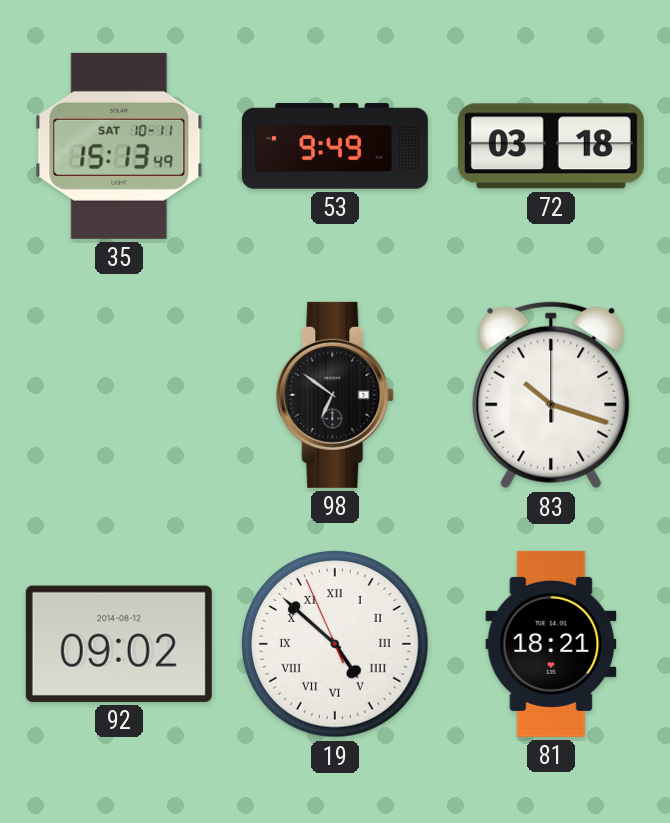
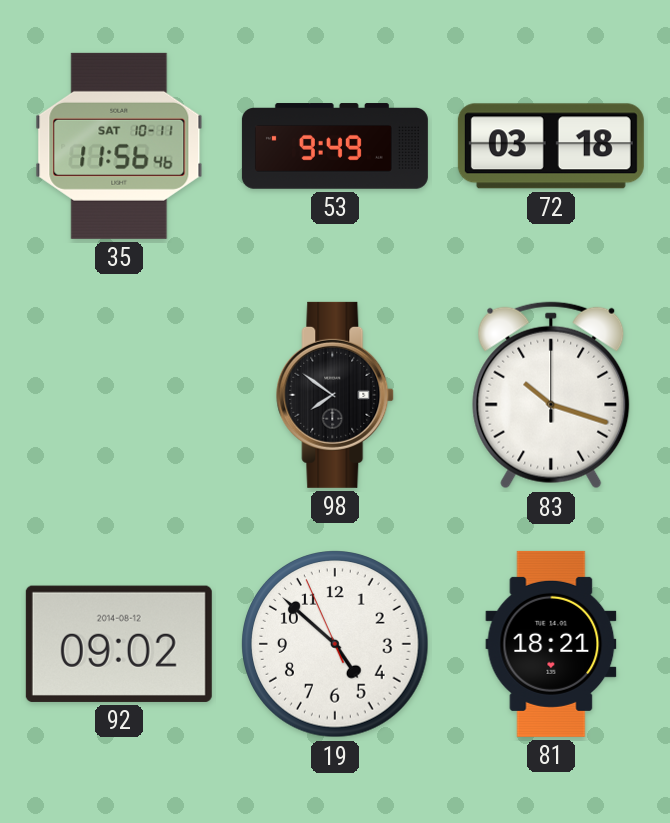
35: 15:13 -> 11:56
98: 6:51 -> 7:51
19 numerals: Roman -> Arabic
